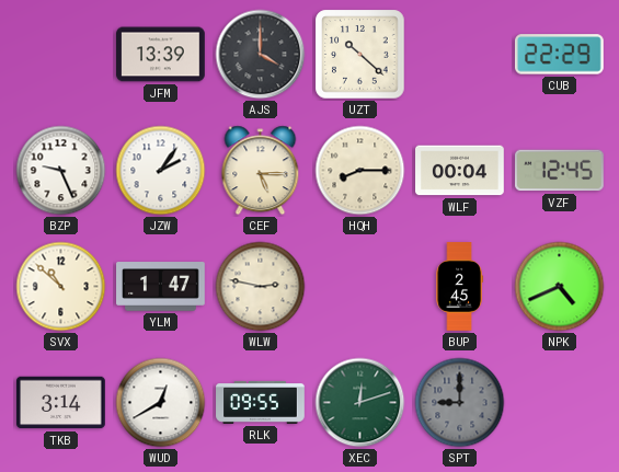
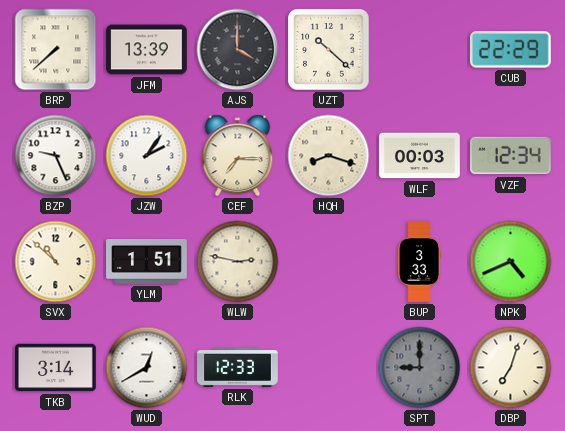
BRP: none -> 7:38
CEF: 5:15 -> 7:15
HQH: 8:15 -> 8:18
WLF: 00:04 -> 00:03
VZF: 12:45 -> 12:34
YLM: 1:47 -> 1:51
BUP: 2:45 -> 3:33
RLK: 09:55 -> 12:33
XEC: 12:12 -> none
DBP: none -> 7:03
